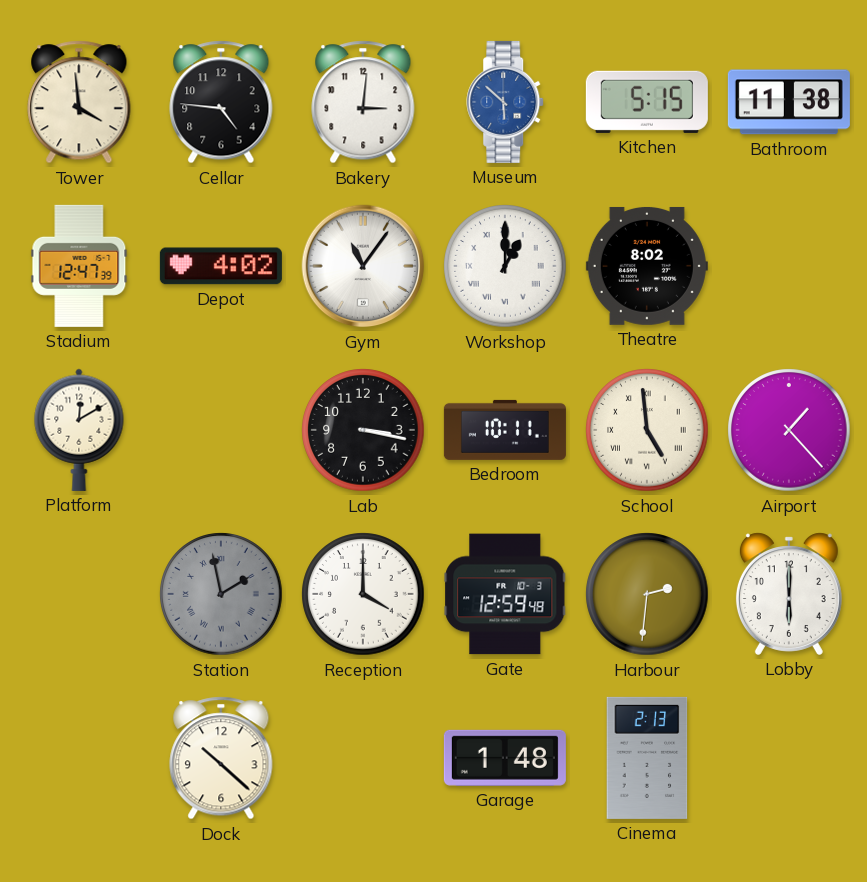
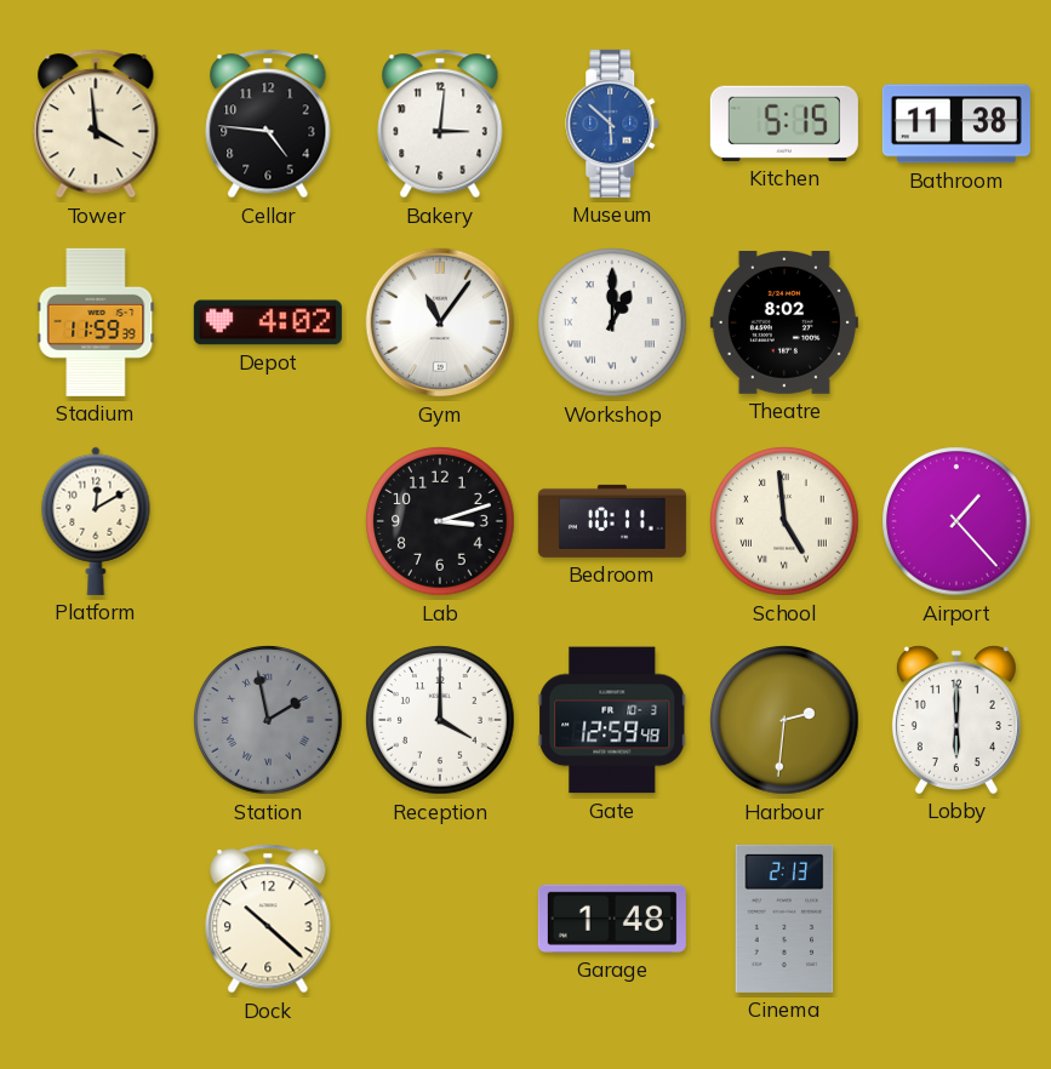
Stadium: 12:47 -> 11:59
Lab: 3:17 -> 3:12
